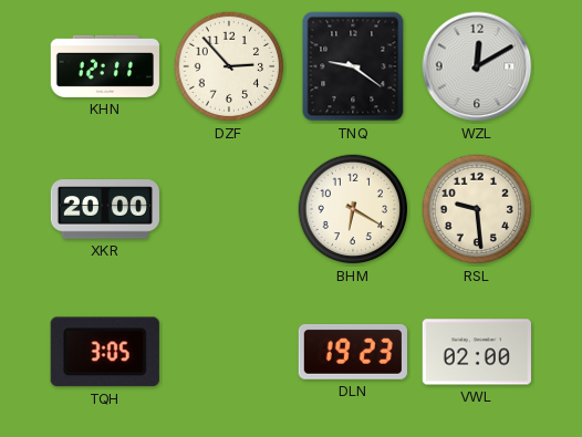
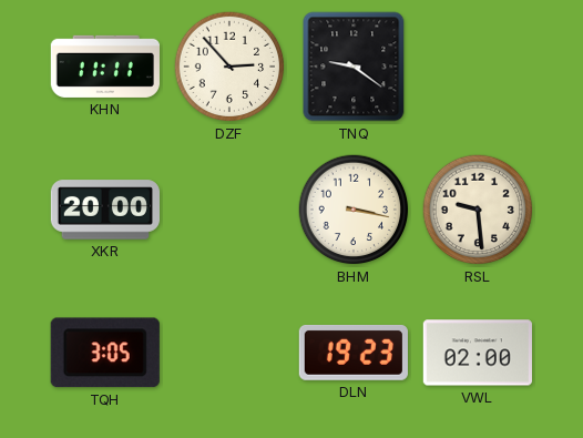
KHN: 12:11 -> 11:11
WZL: 12:10 -> none
BHM: 6:20 -> 3:17
